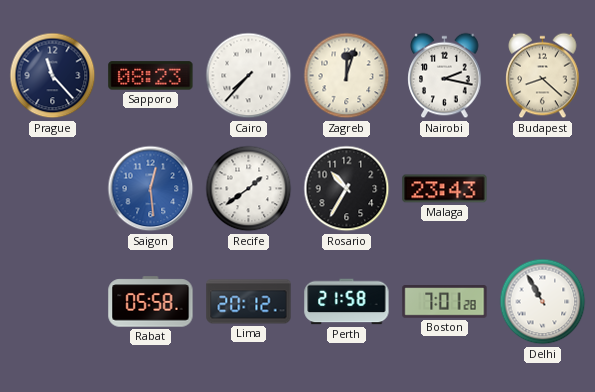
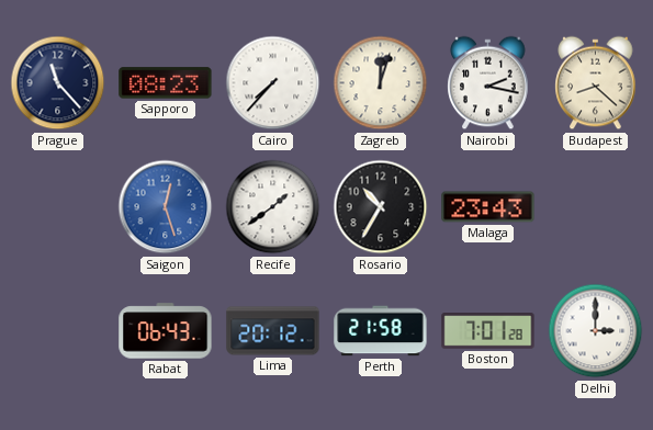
Saigon: 12:29 -> 12:27
Rabat: 05:58 -> 06:43
Delhi: 10:55 -> 3:00
